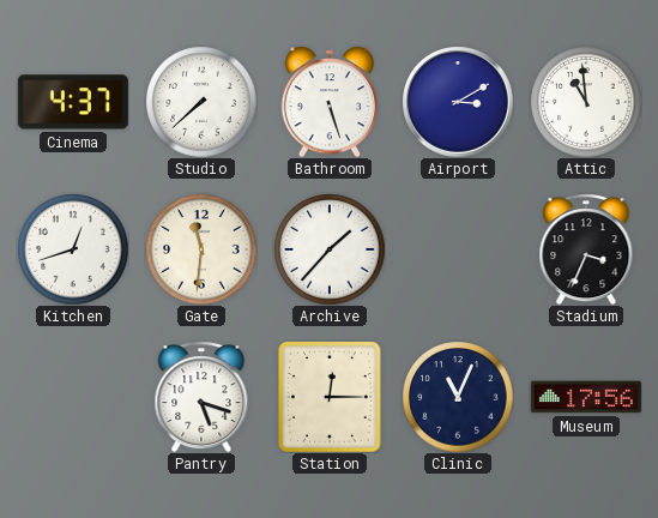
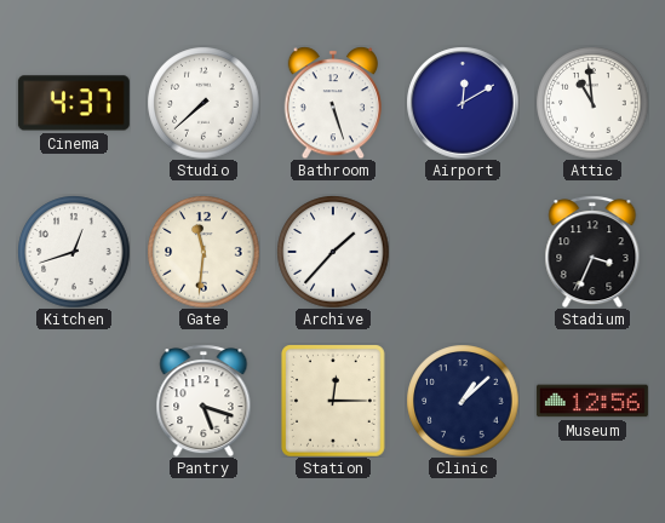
Airport: 3:10 -> 12:10
Clinic: 11:04 -> 1:08
Museum: 17:56 -> 12:56
